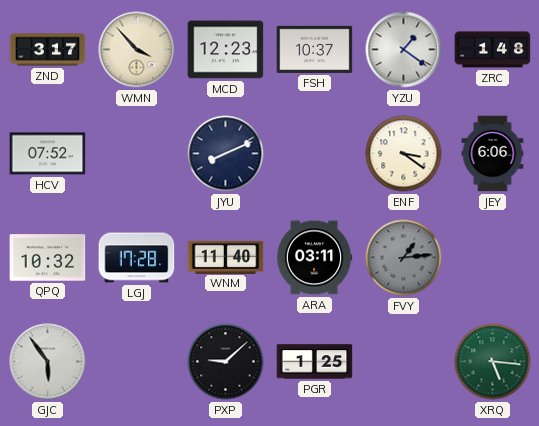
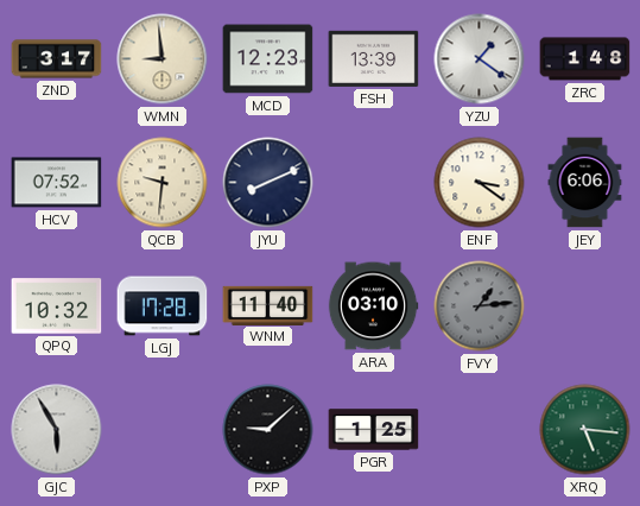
WMN: 3:53 -> 8:59
FSH: 10:37 -> 13:39
QCB: none -> 9:31
ARA: 03:11 -> 03:10
GJC: 5:54 -> 5:55
